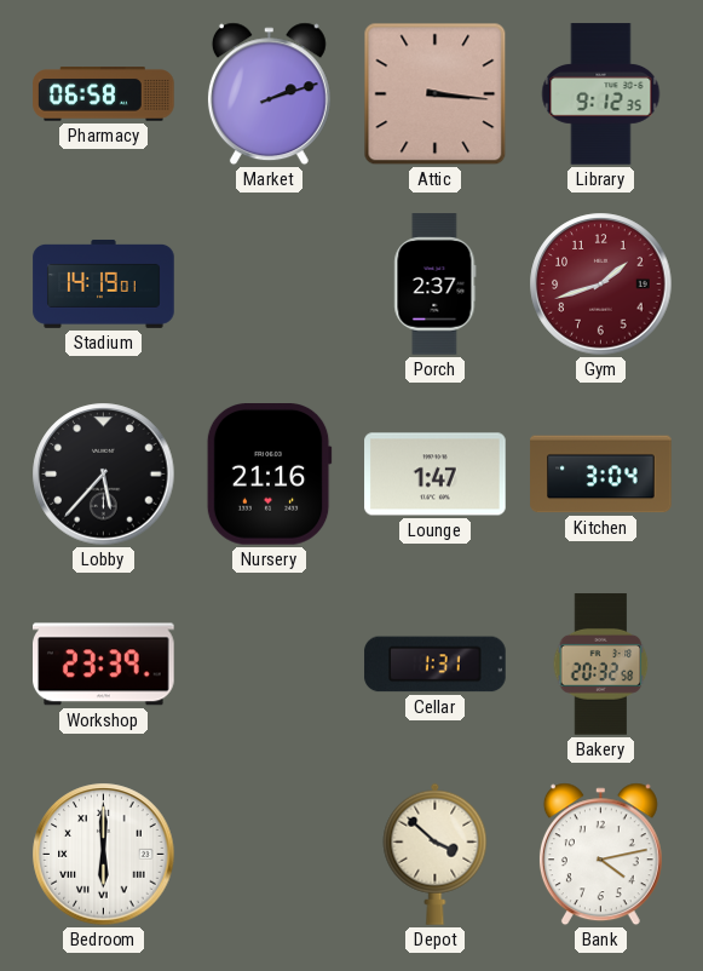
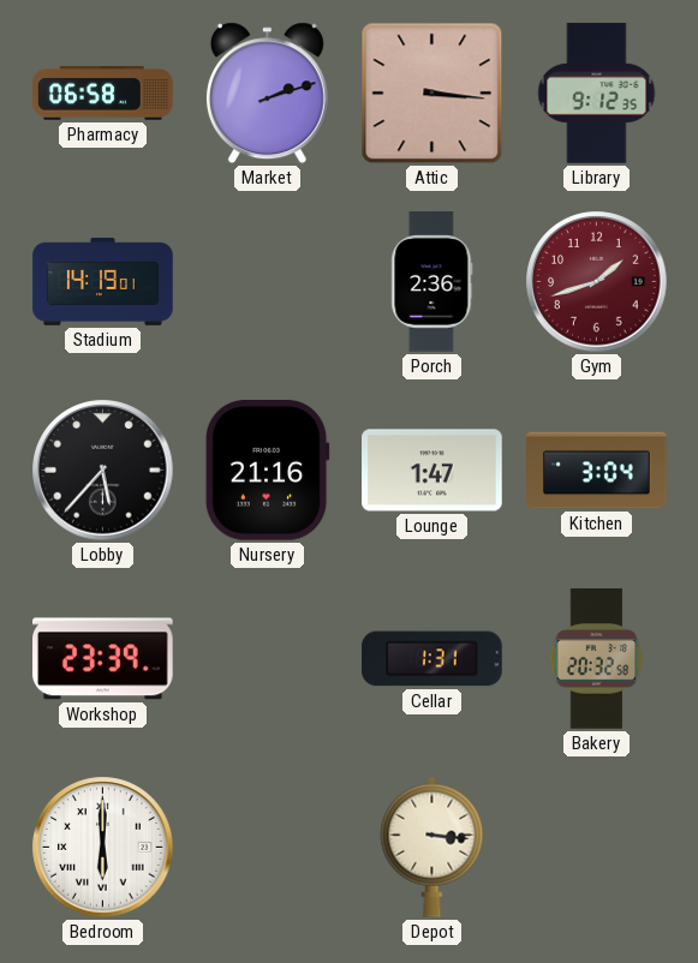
Porch: 2:37 -> 2:36
Depot: 3:52 -> 3:16
Bank: 4:13 -> none
